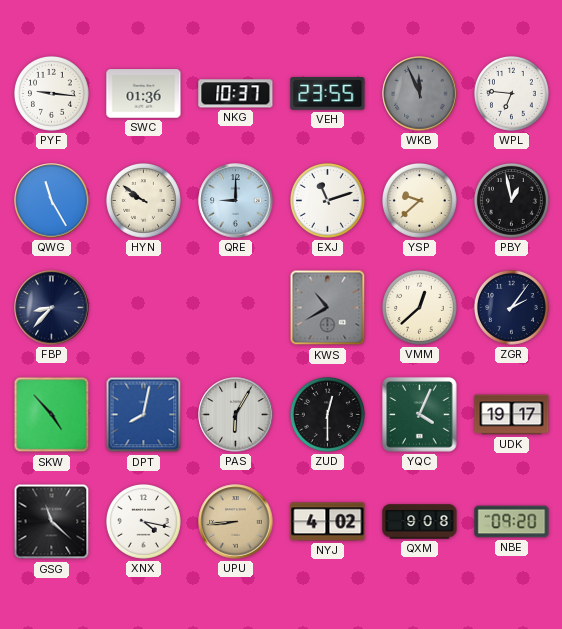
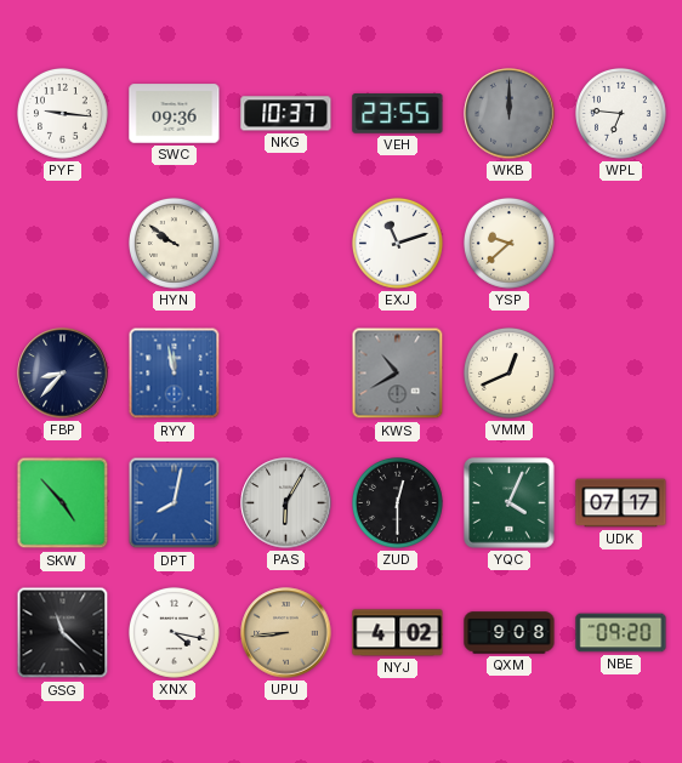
SWC: 01:36 -> 09:36
WKB: 11:56 -> 12:00
QWG: 11:25 -> none
QRE: 9:00 -> none
PBY: 12:58 -> none
RYY: none -> 11:58
VMM: 12:38 -> 12:41
ZGR: 2:06 -> none
UDK: 19:17 -> 07:17
